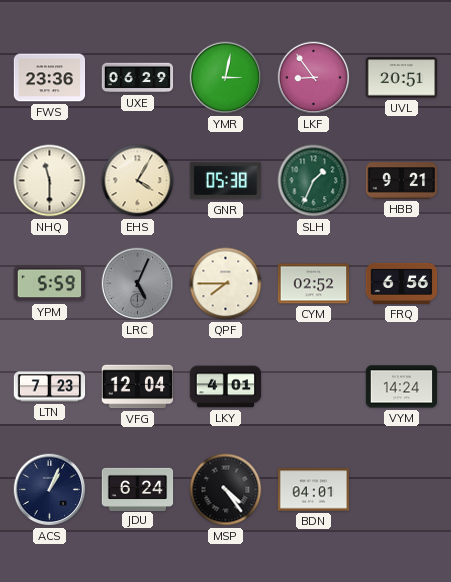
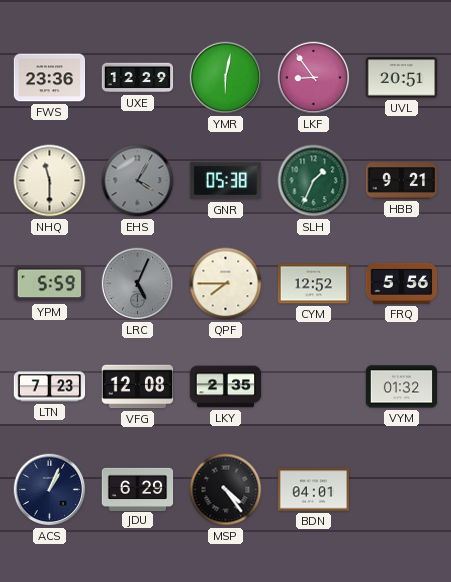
UXE: 06:29 -> 12:29
YMR: 3:02 -> 6:02
EHS dial: cream -> grey
CYM: 02:52 -> 12:52
FRQ: 6:56 -> 5:56
VFG: 12:04 -> 12:08
LKY: 4:01 -> 2:35
VYM: 14:24 -> 01:32
JDU: 6:24 -> 6:29
